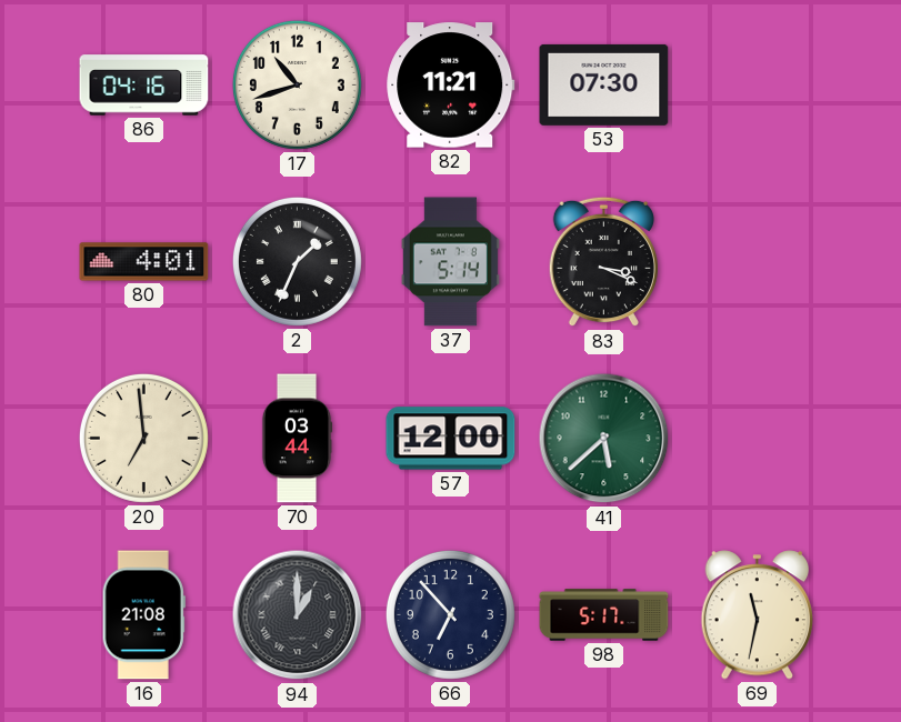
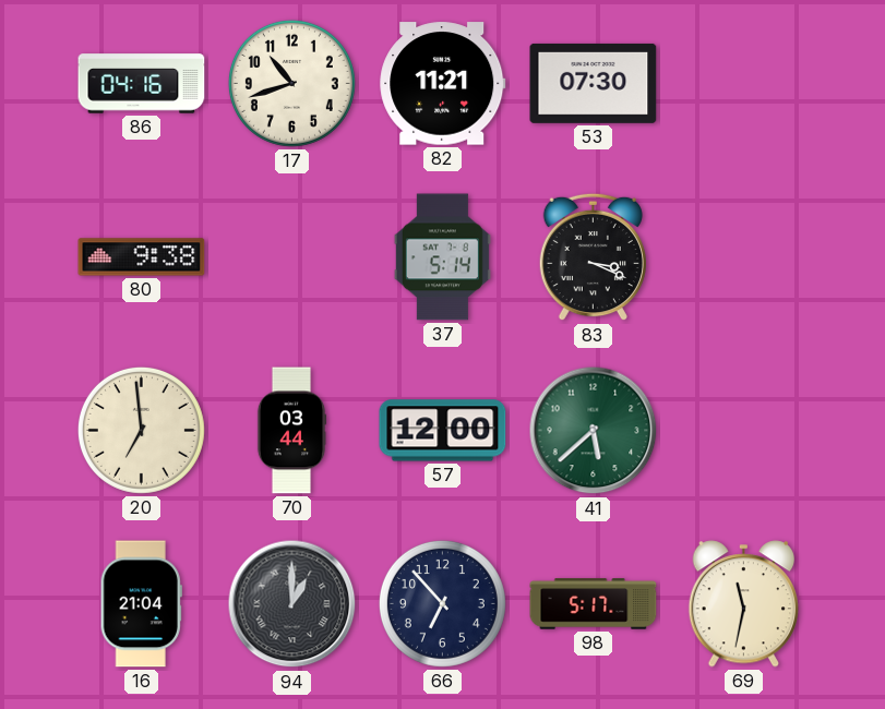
80: 4:01 -> 9:38
2: 1:34 -> none
16: 21:08 -> 21:04
